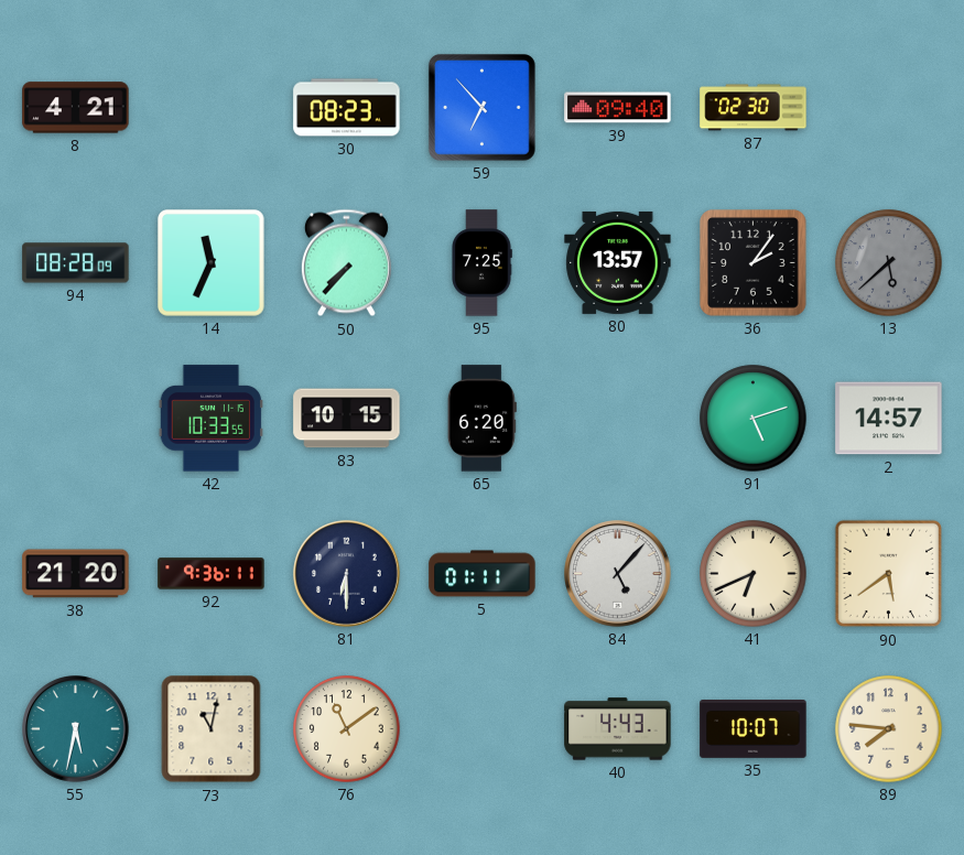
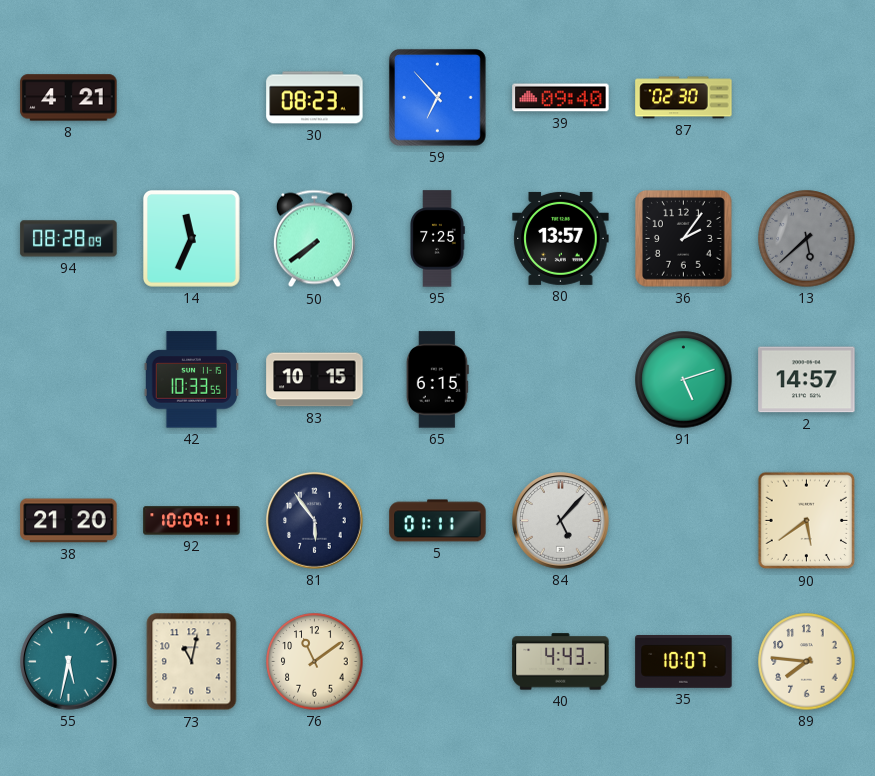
50: 7:37 -> 7:39
65: 6:20 -> 6:15
92: 9:36 -> 10:09
81: 6:30 -> 5:54
41: 6:41 -> none
